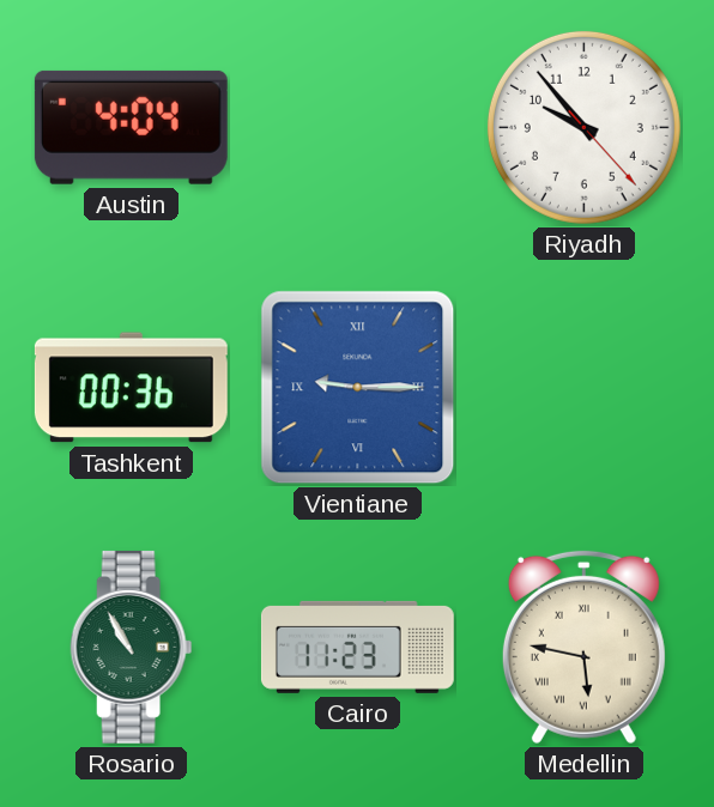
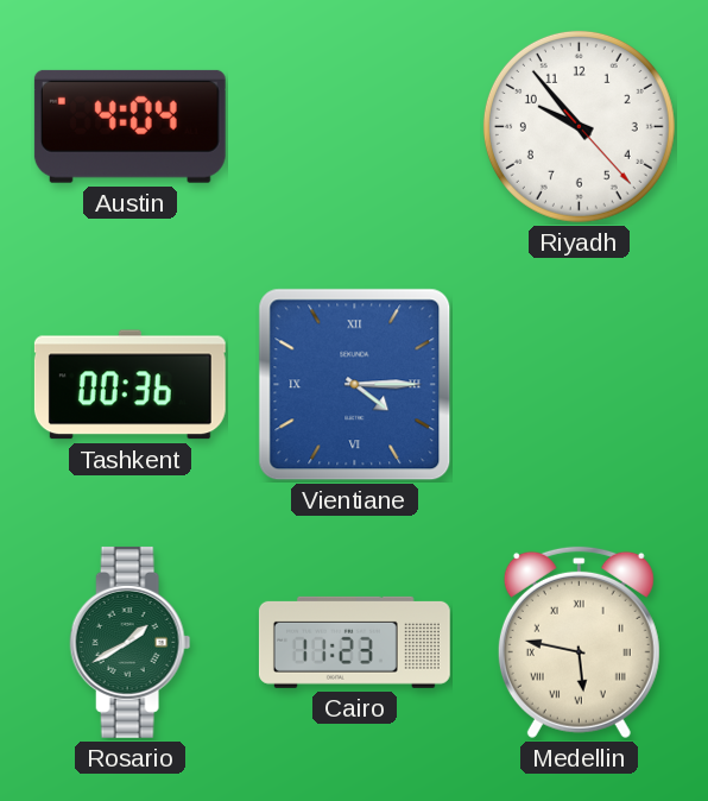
Vientiane: 9:15 -> 4:15
Rosario: 10:55 -> 1:40
